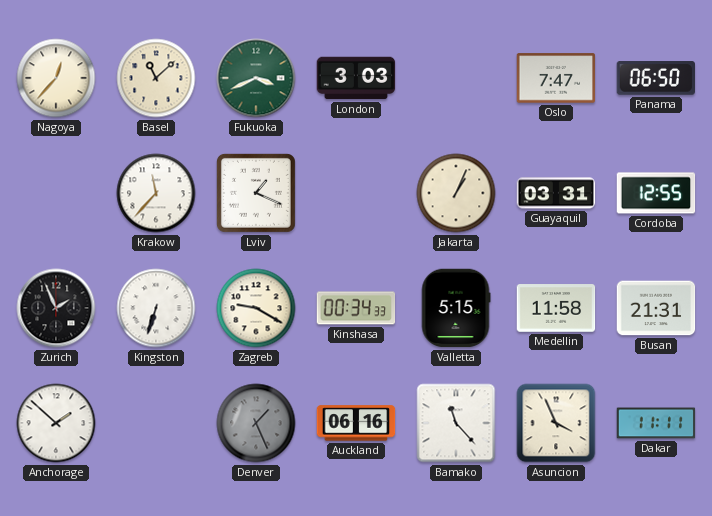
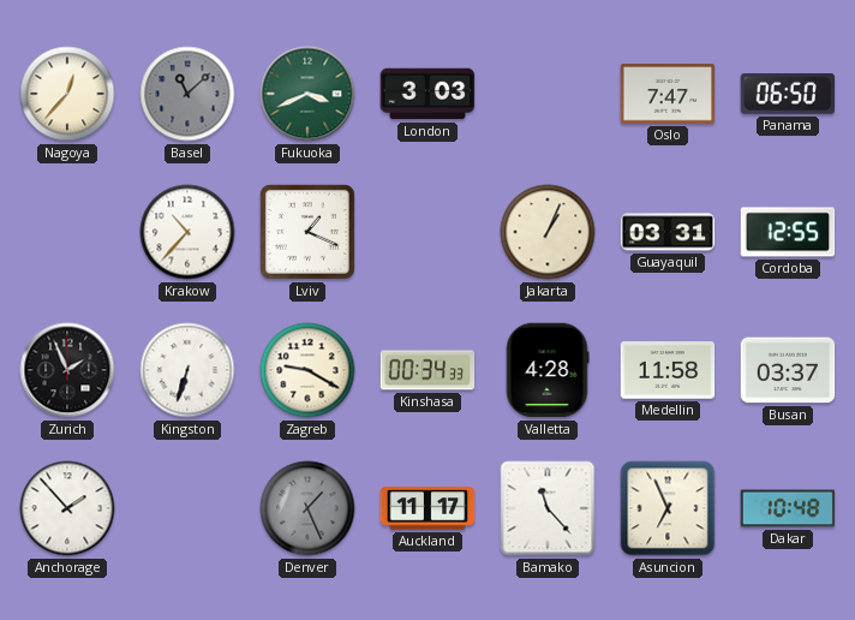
Basel dial: cream -> grey
Krakow: 11:37 -> 10:37
Valletta: 5:15 -> 4:28
Busan: 21:31 -> 03:37
Anchorage: 1:52 -> 1:53
Auckland: 06:16 -> 11:17
Asuncion: 3:56 -> 6:56
Dakar: 11:11 -> 10:48
